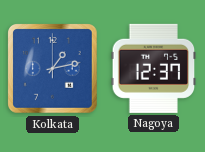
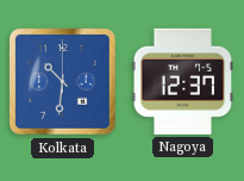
Kolkata: 1:13 -> 10:31
